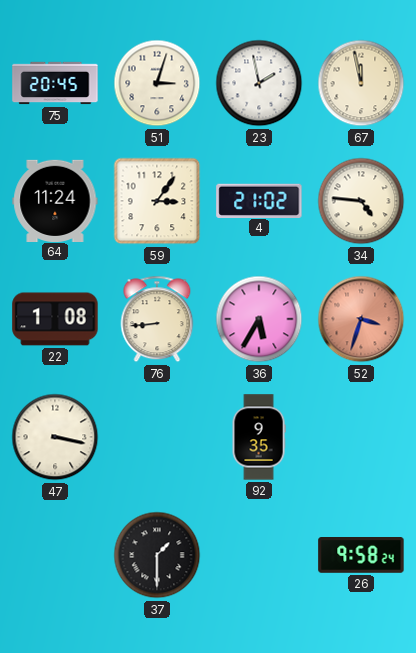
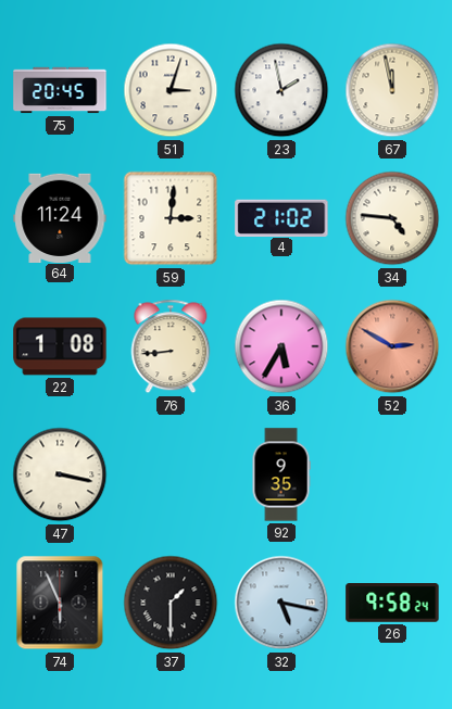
59: 3:06 -> 3:01
52: 3:33 -> 2:50
74: none -> 5:56
32: none -> 5:17
